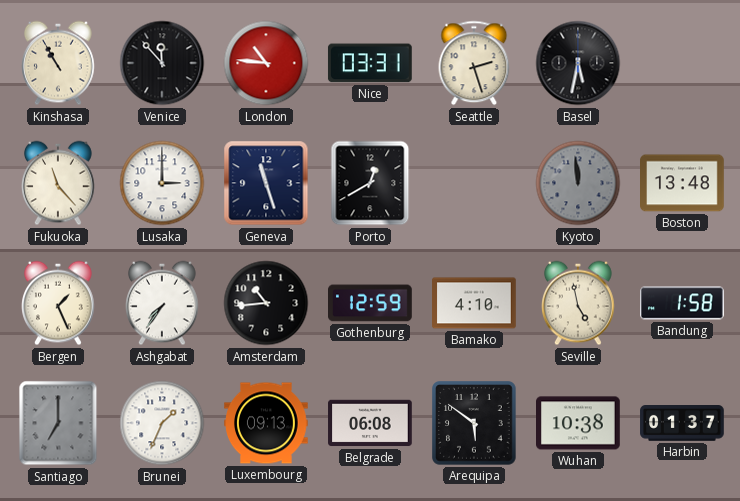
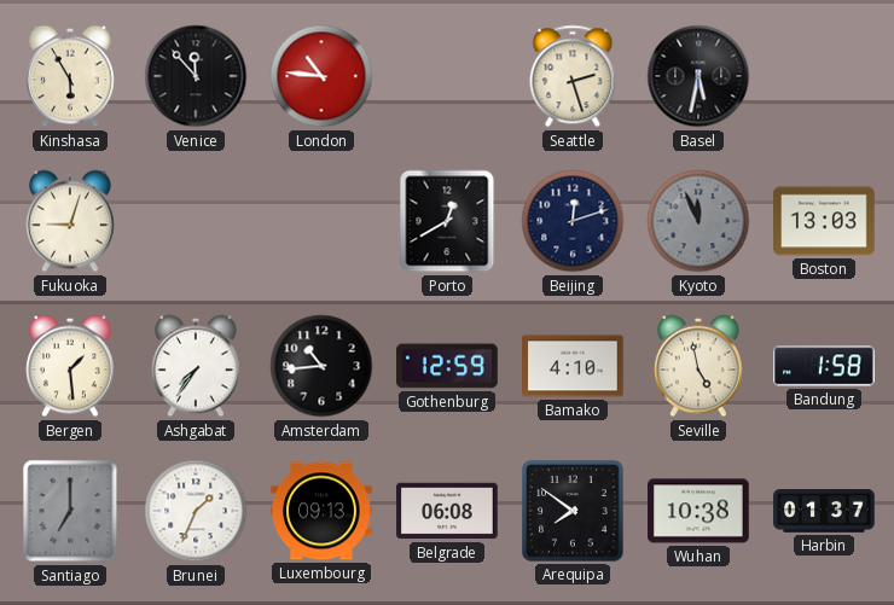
Kinshasa: 10:55 -> 5:55
Nice: 03:31 -> none
Fukuoka: 11:23 -> 9:03
Lusaka: 3:00 -> none
Geneva: 11:27 -> none
Beijing: none -> 12:12
Kyoto: 11:59 -> 11:56
Boston: 13:48 -> 13:03
Bergen: 1:26 -> 1:29
Arequipa: 5:51 -> 7:51
